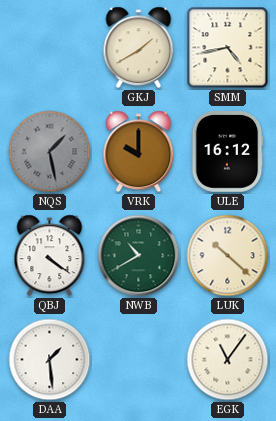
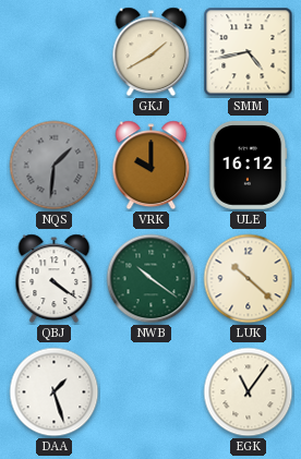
NQS: 1:28 -> 1:31
NWB: 10:40 -> 10:21
DAA: 1:29 -> 1:27
